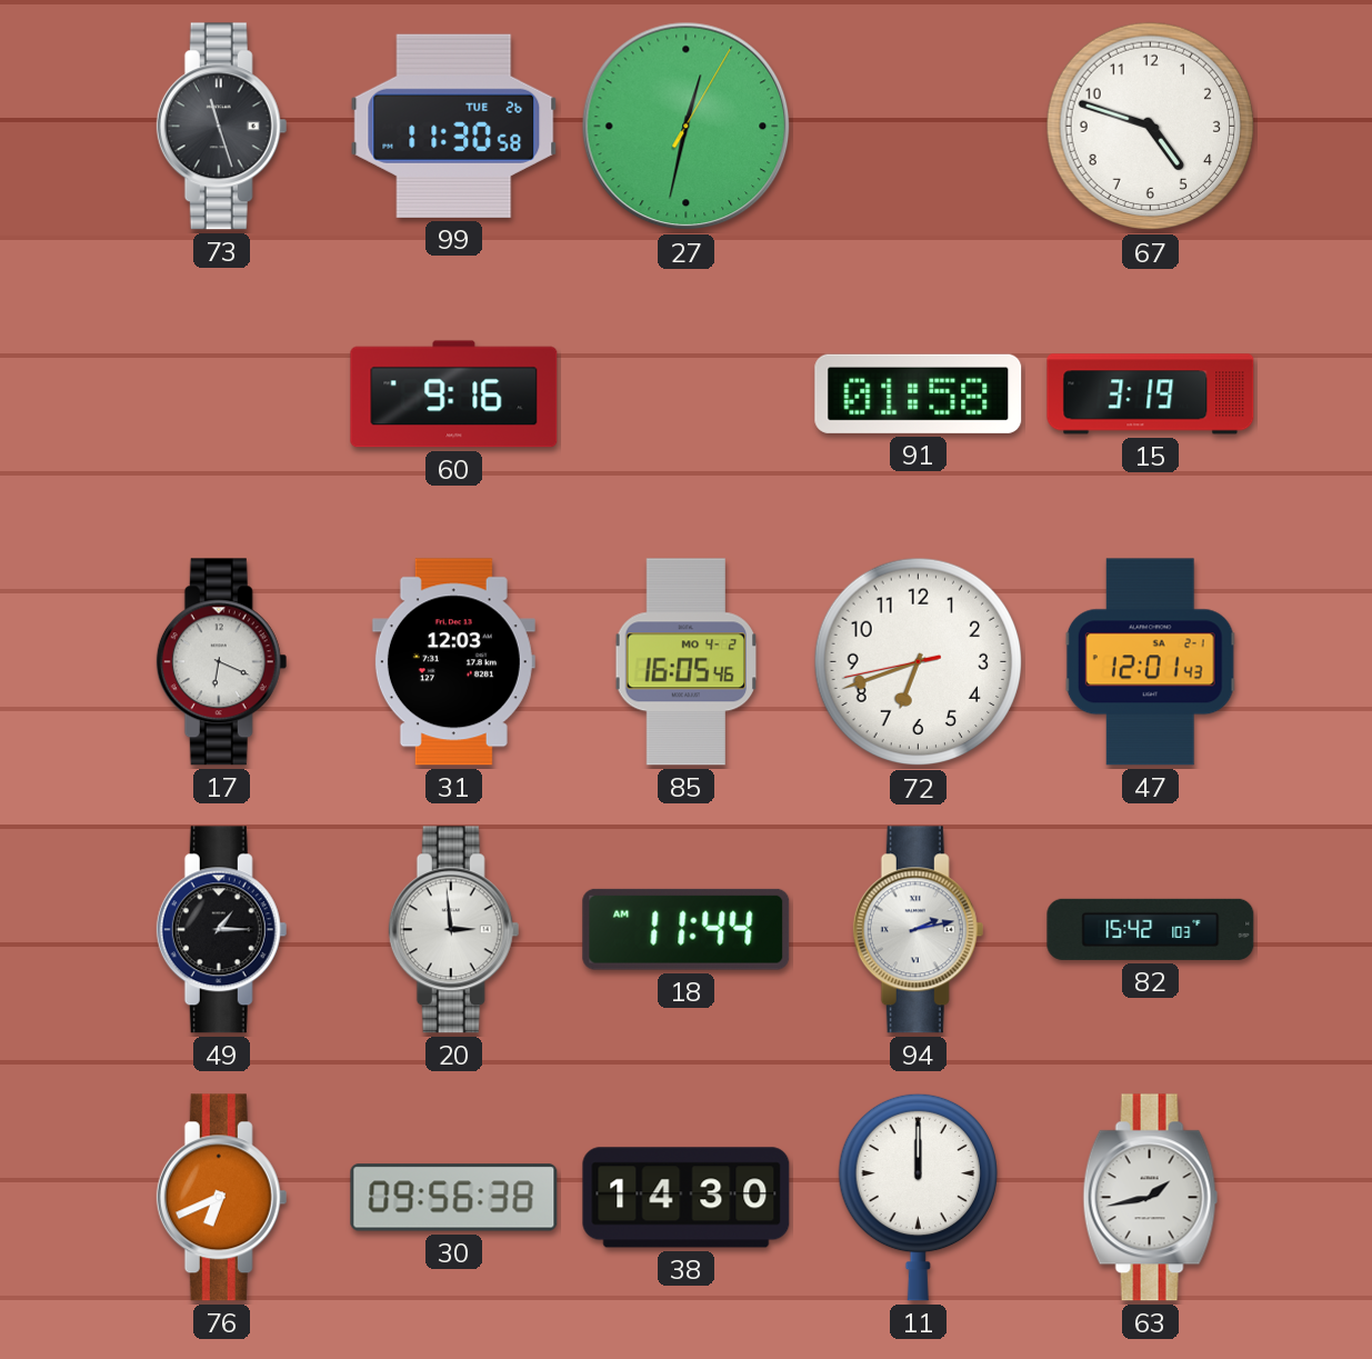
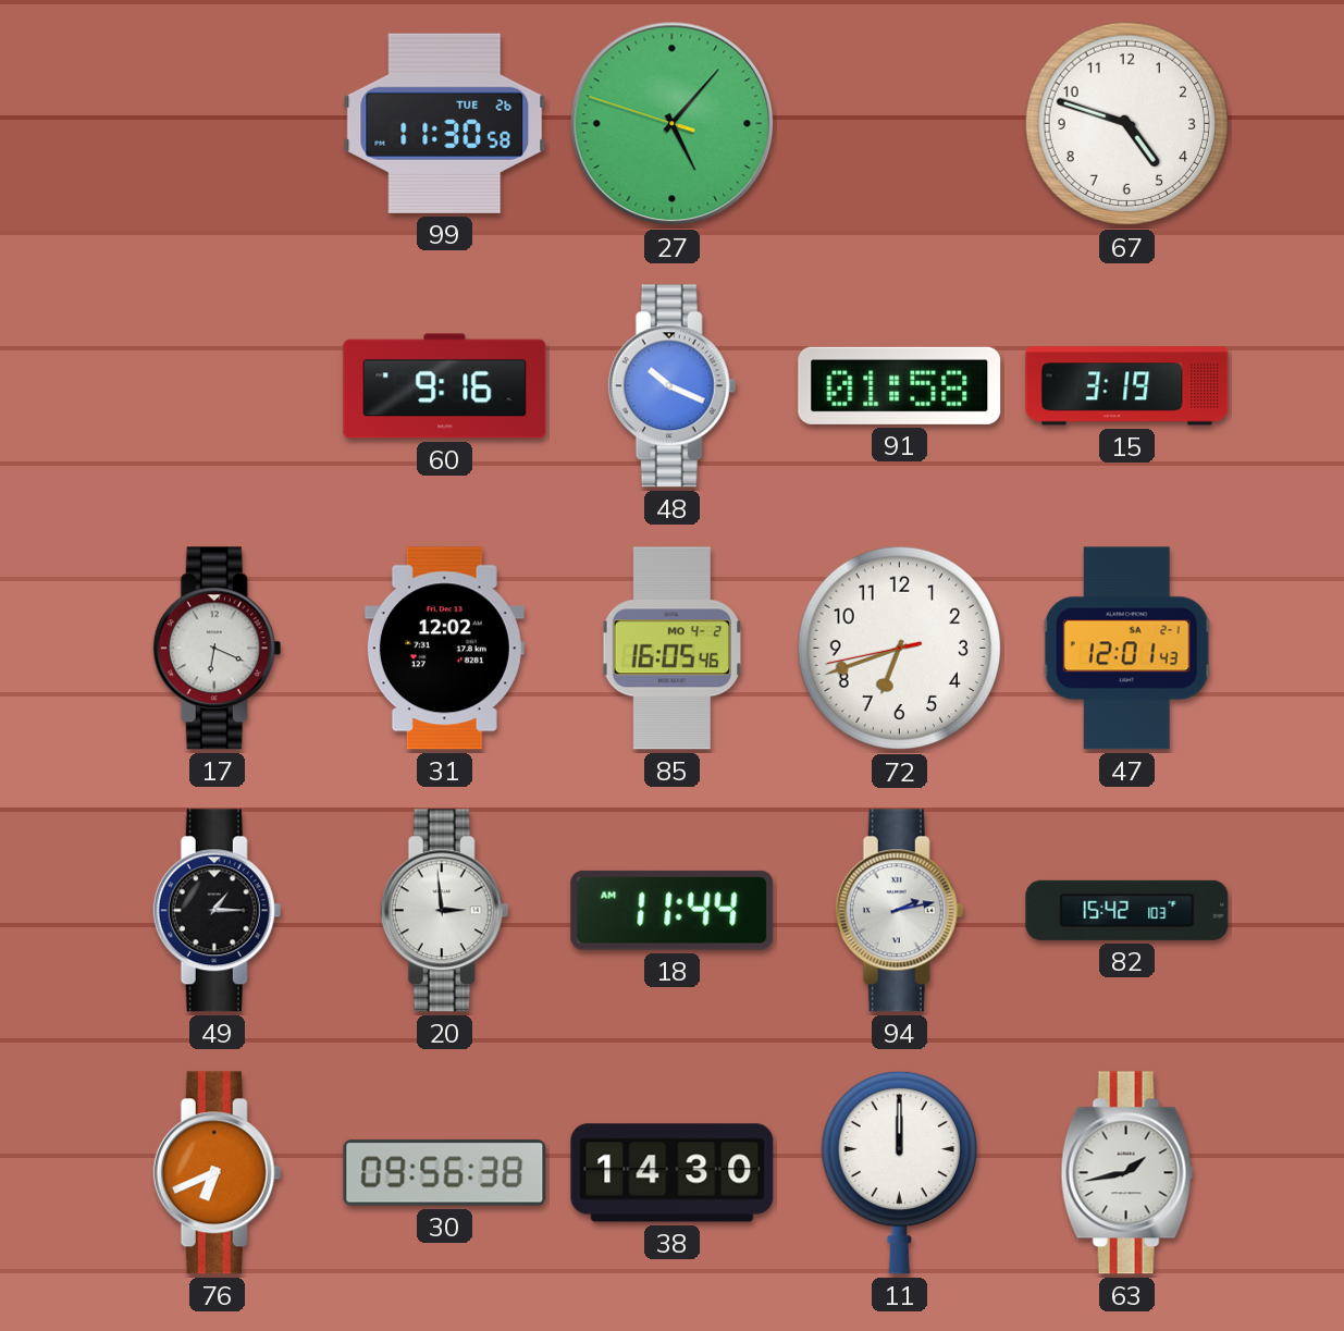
73: 11:27 -> none
27: 12:32 -> 5:06
48: none -> 10:19
31: 12:03 -> 12:02
